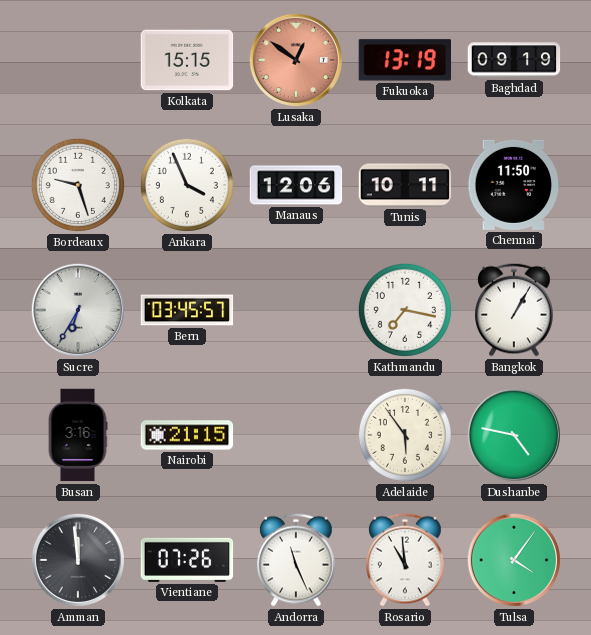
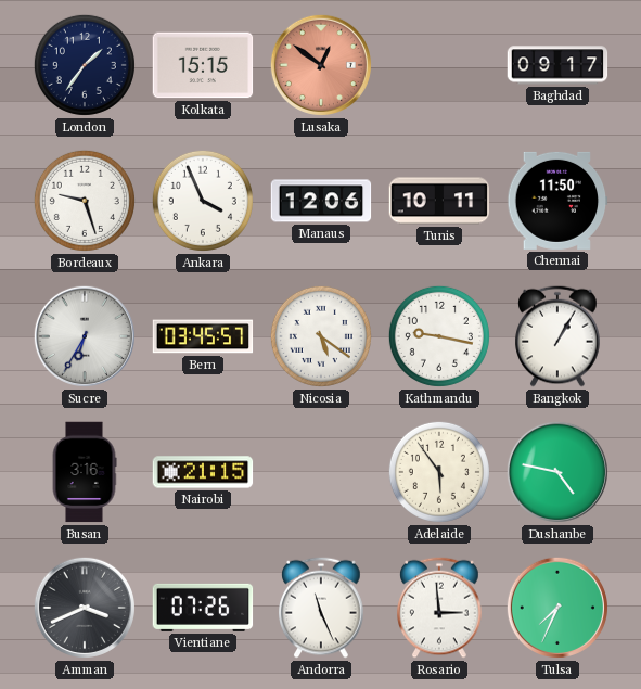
London: none -> 1:36
Fukuoka: 13:19 -> none
Baghdad: 09:19 -> 09:17
Nicosia: none -> 5:21
Kathmandu: 7:17 -> 9:17
Amman: 11:59 -> 3:41
Rosario: 10:59 -> 2:59
Tulsa: 4:06 -> 7:34
